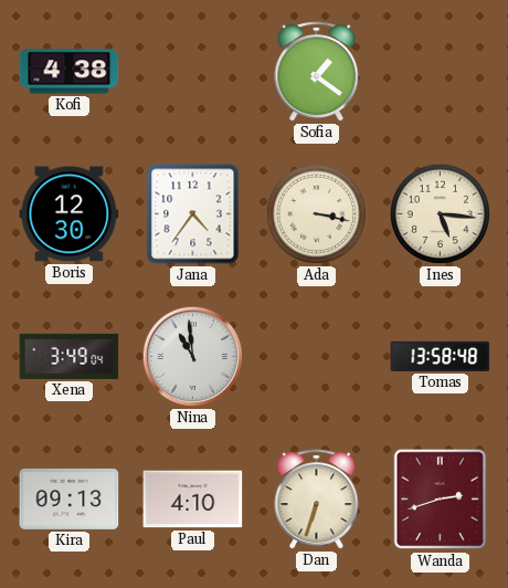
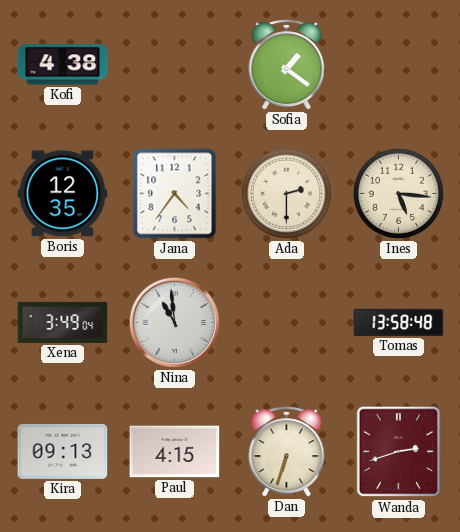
Boris: 12:30 -> 12:35
Ada: 3:17 -> 2:30
Paul: 4:10 -> 4:15
